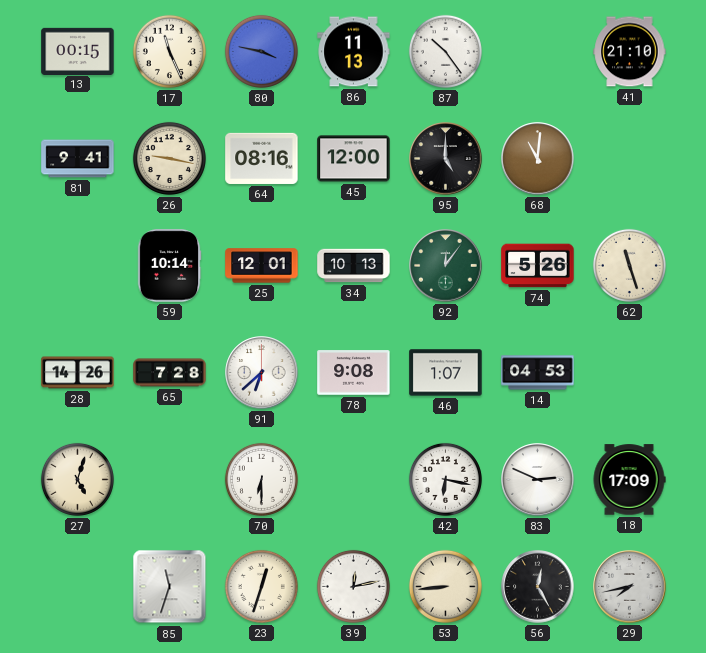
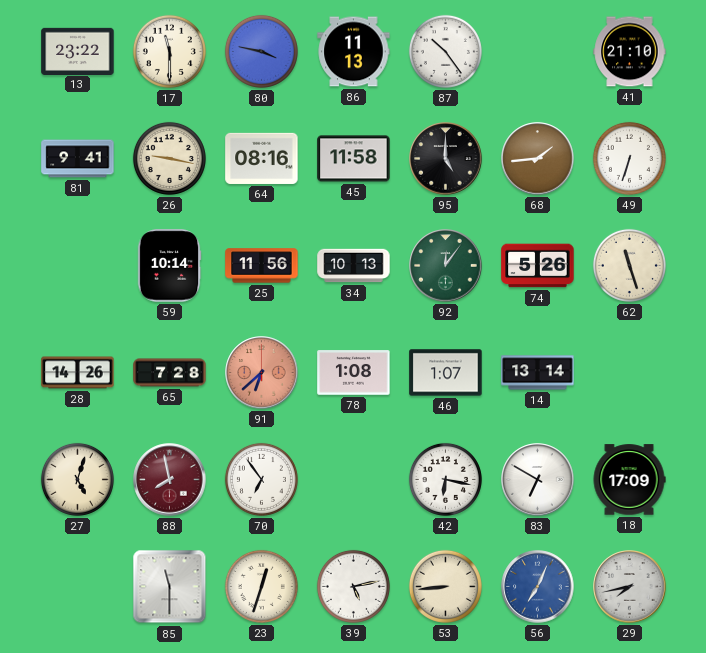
13: 00:15 -> 23:22
17: 11:26 -> 11:30
45: 12:00 -> 11:58
68: 11:01 -> 1:44
49: none -> 6:33
25: 12:01 -> 11:56
91 dial: white -> salmon
78: 9:08 -> 1:08
14: 04:53 -> 13:14
88: none -> 7:58
70: 6:30 -> 6:54
83: 2:49 -> 6:50
85: 11:33 -> 11:30
39: 12:13 -> 5:13
56: 12:25 -> 7:04
56 dial: black -> blue
